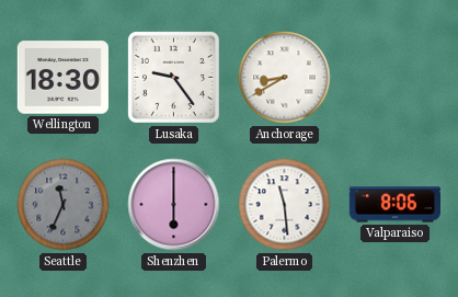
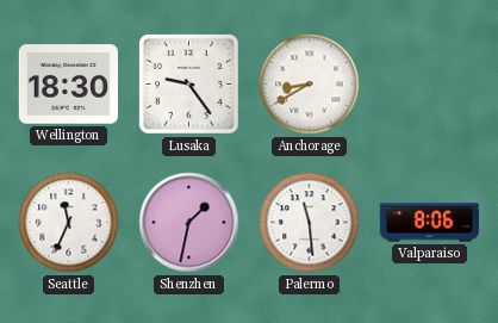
Seattle dial: grey -> white
Shenzhen: 6:00 -> 1:32
